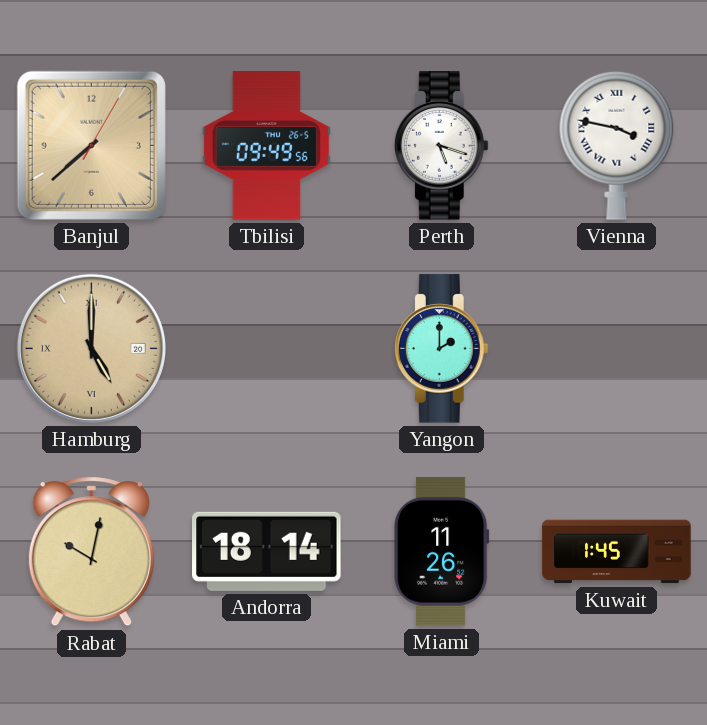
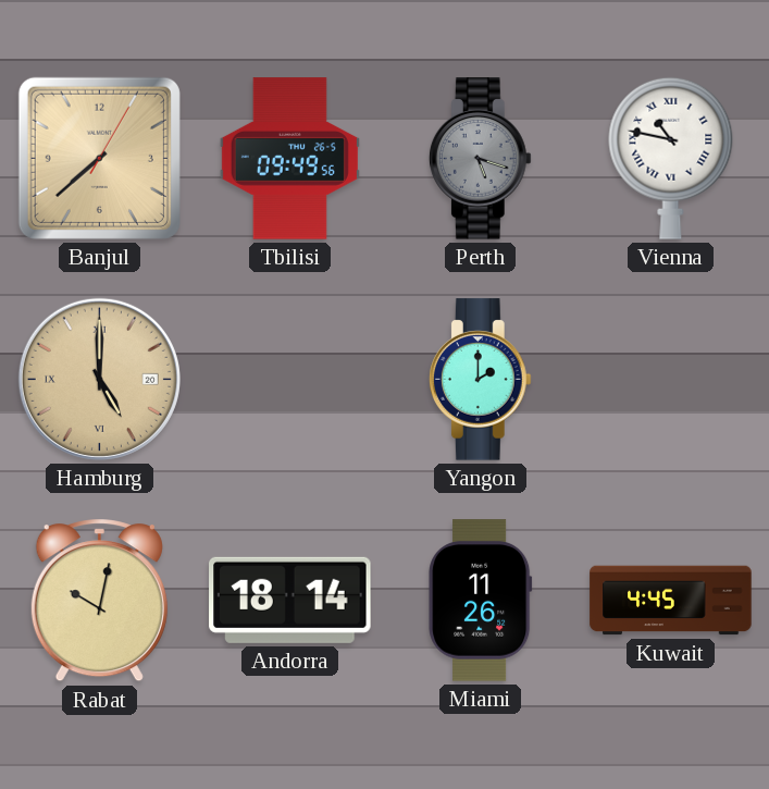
Perth dial: white -> grey
Vienna: 3:47 -> 10:47
Kuwait: 1:45 -> 4:45
